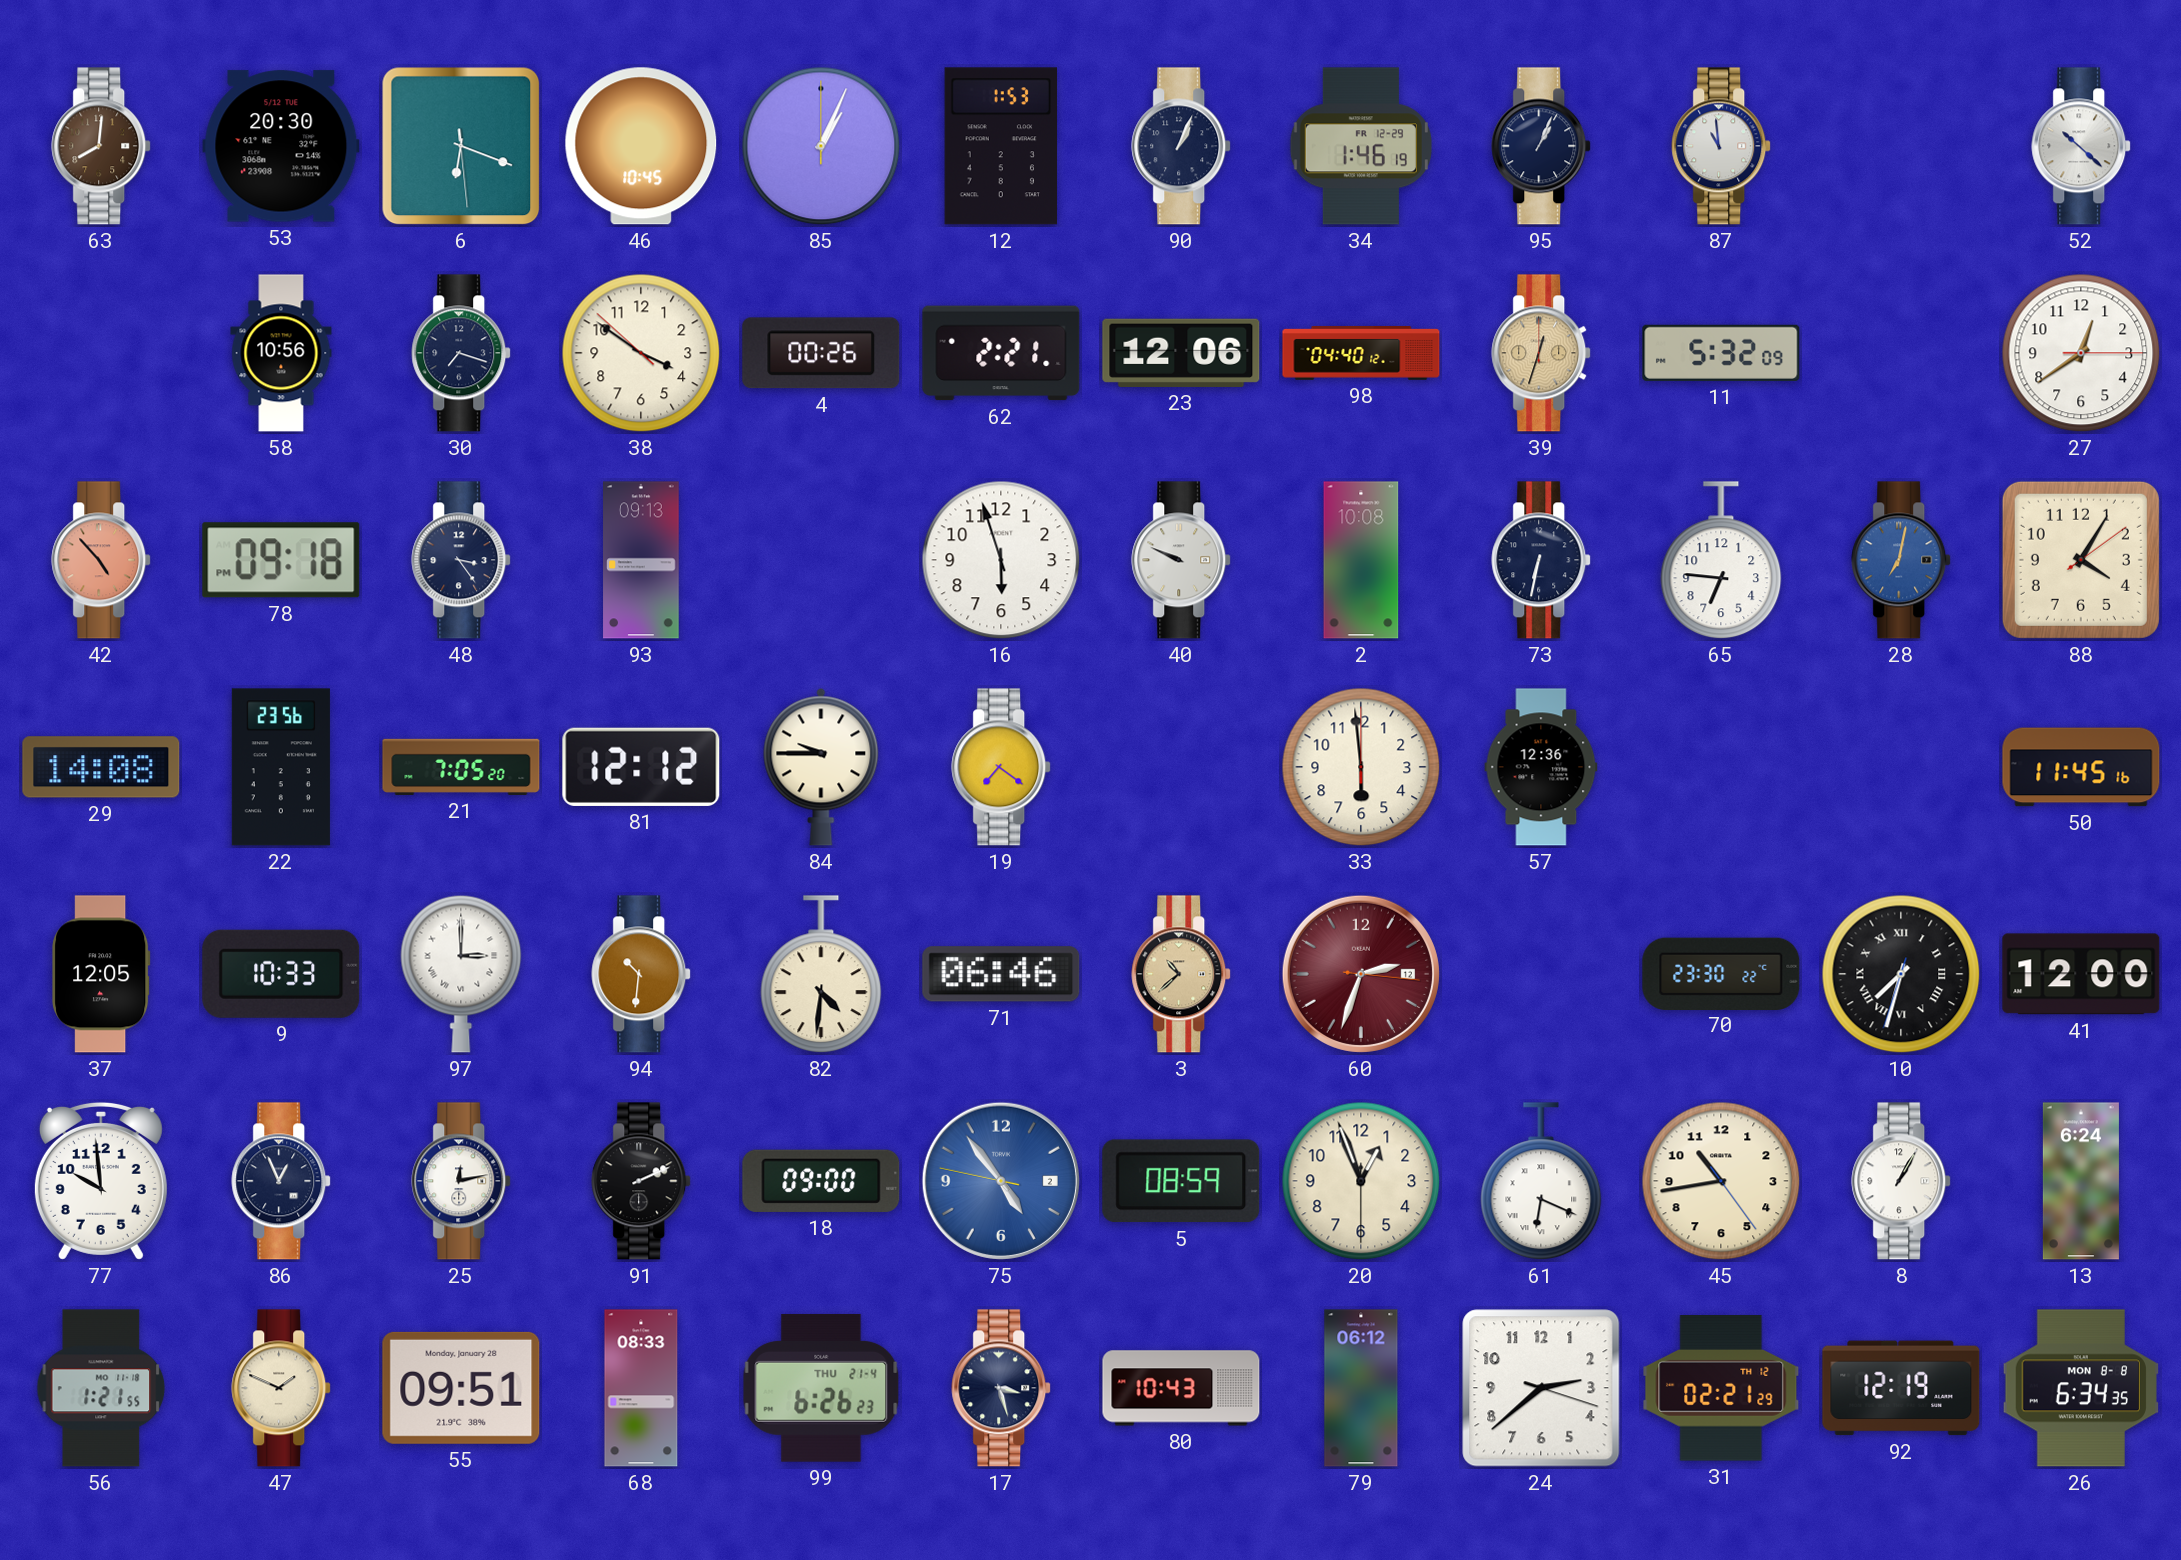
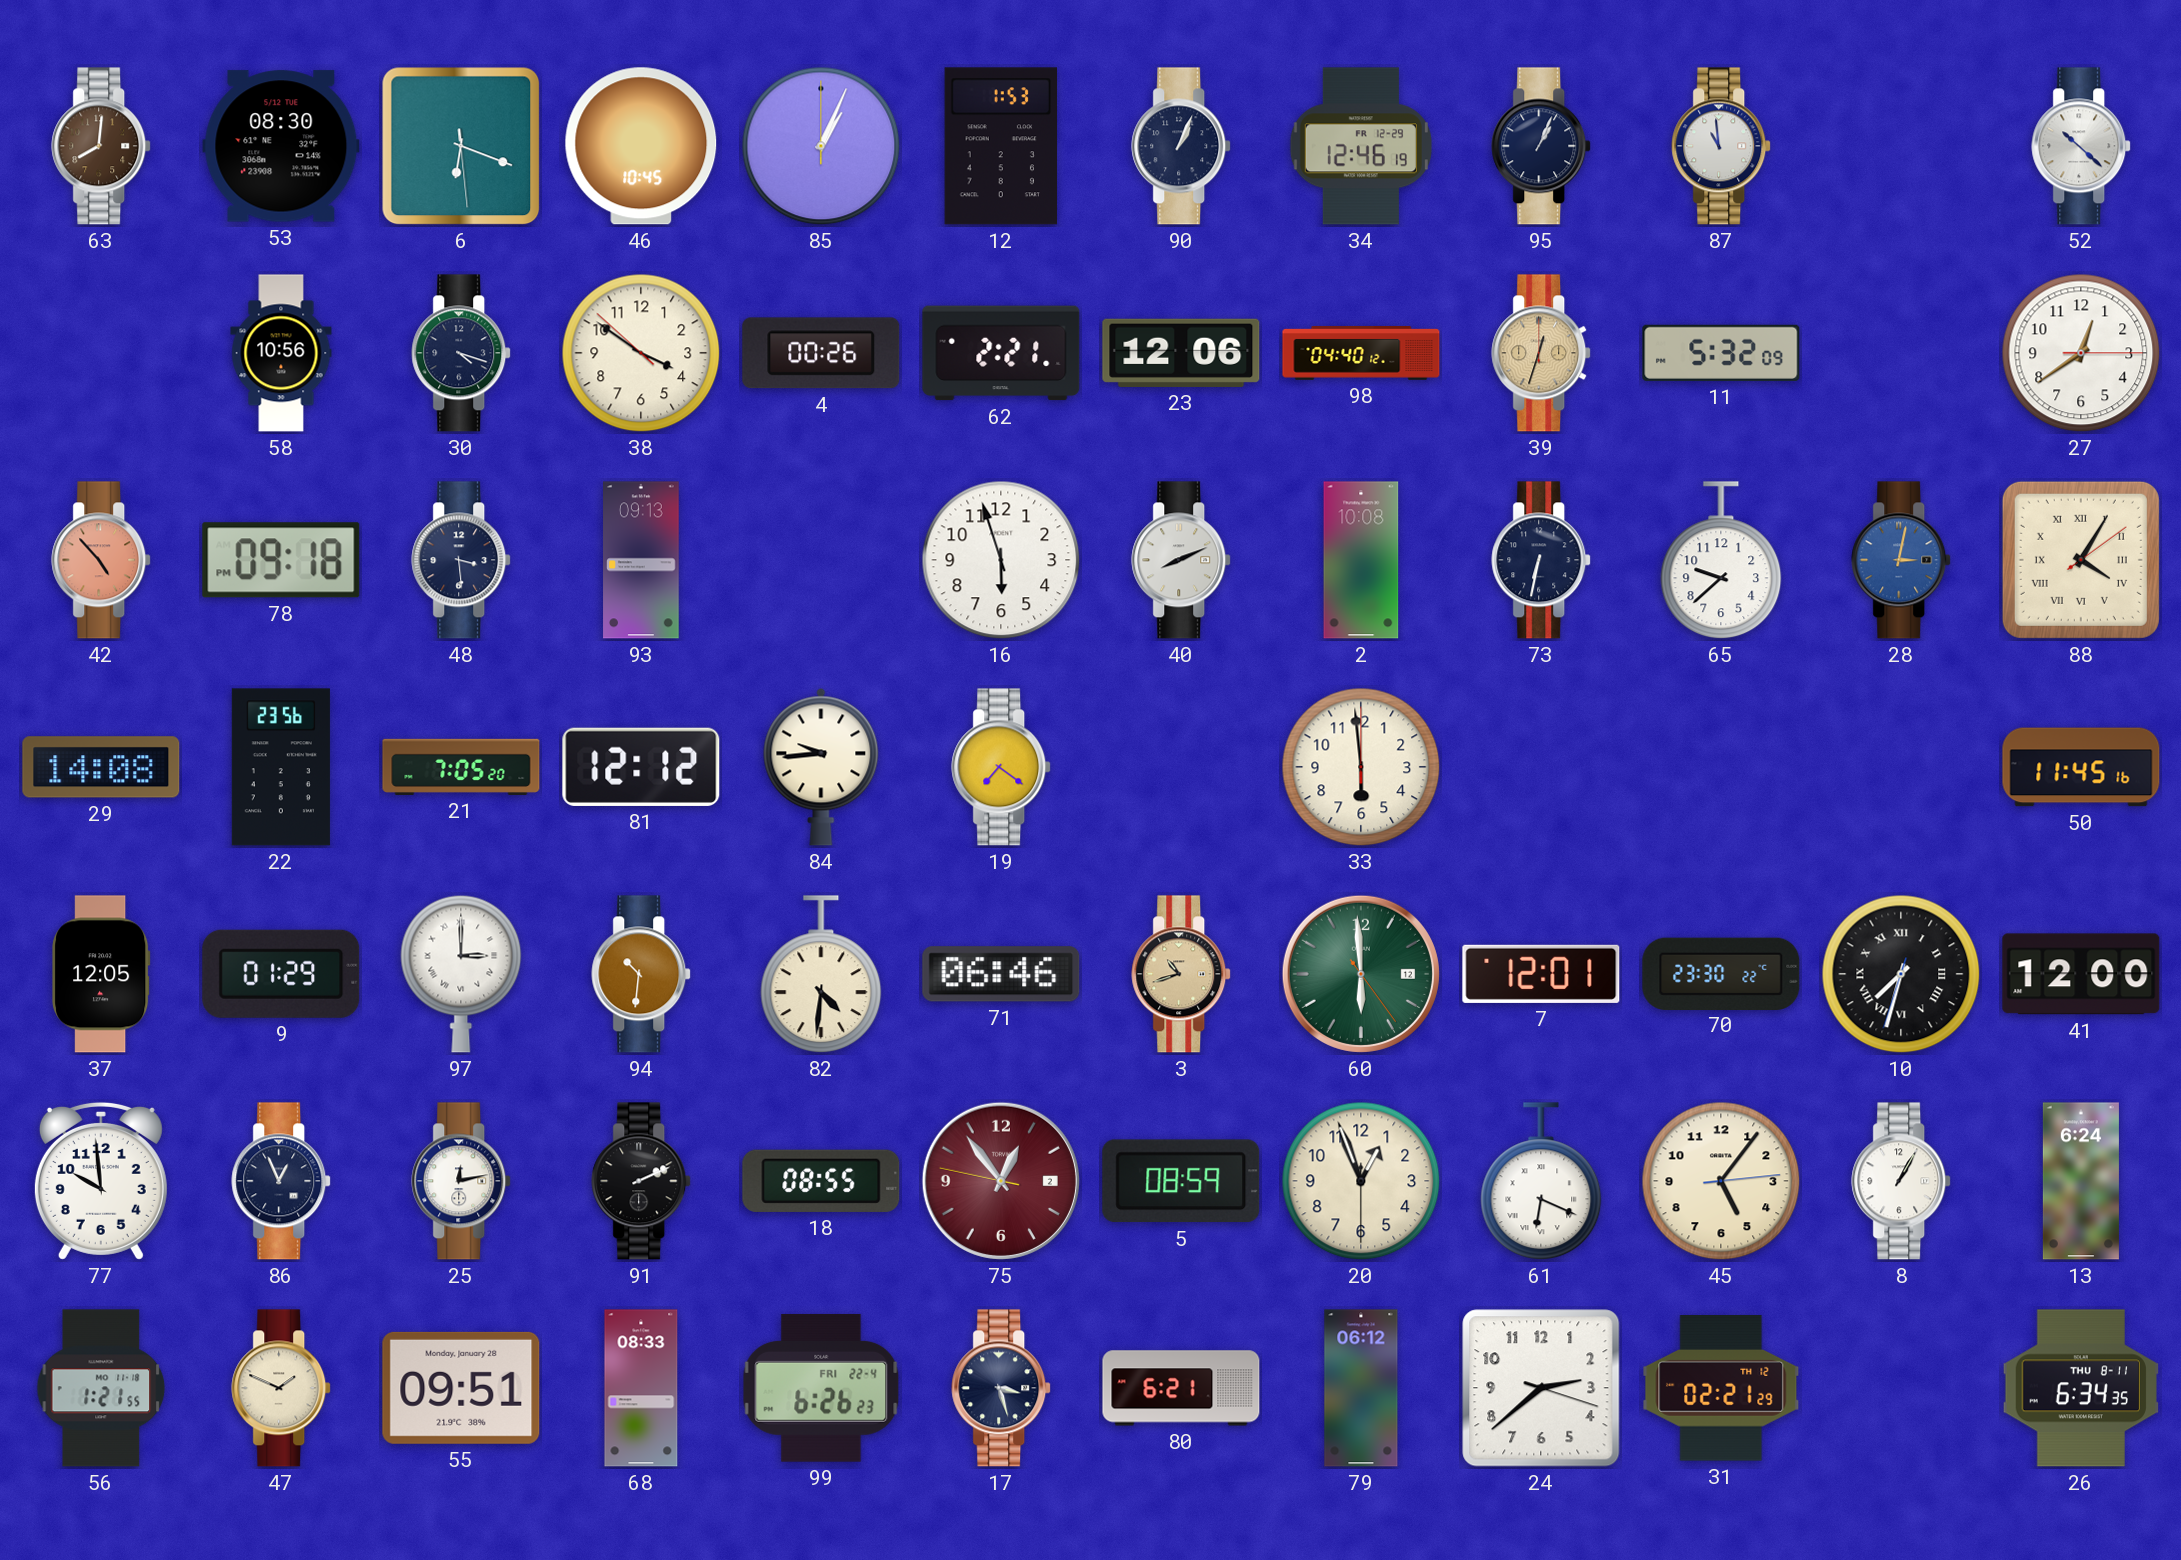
53: 20:30 -> 08:30
34: 1:46 -> 12:46
30: 7:18 -> 4:18
48: 3:24 -> 3:29
40: 9:49 -> 8:11
65: 6:46 -> 9:38
28: 7:02 -> 3:02
88 numerals: Arabic -> Roman
84: 9:45 -> 9:44
57: 12:36 -> none
9: 10:33 -> 01:29
3: 10:38 -> 10:42
60: 2:33 -> 5:59
60 dial: burgundy -> green
7: none -> 12:01
18: 09:00 -> 08:55
75: 4:53 -> 12:53
75 dial: blue -> burgundy
45: 10:43 -> 5:06
99 date: THU 21-4 -> FRI 22-4
80: 10:43 -> 6:21
92: 12:19 -> none
26 date: MON 8-8 -> THU 8-11
